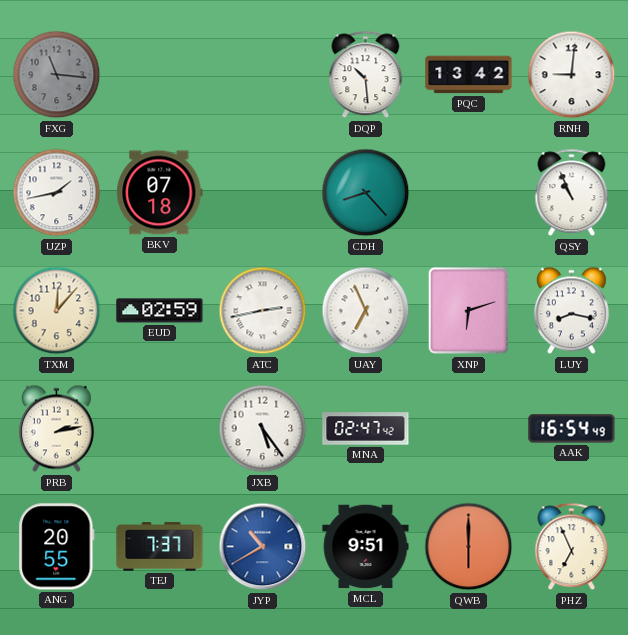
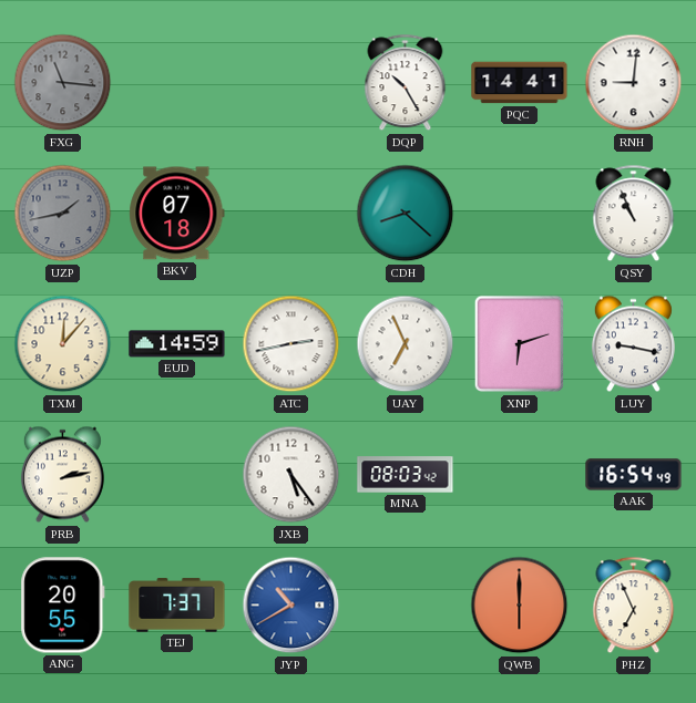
DQP: 10:29 -> 10:25
PQC: 13:42 -> 14:41
UZP dial: white -> grey
CDH: 8:23 -> 8:22
EUD: 02:59 -> 14:59
LUY: 8:17 -> 9:17
MNA: 02:47 -> 08:03
MCL: 9:51 -> none
